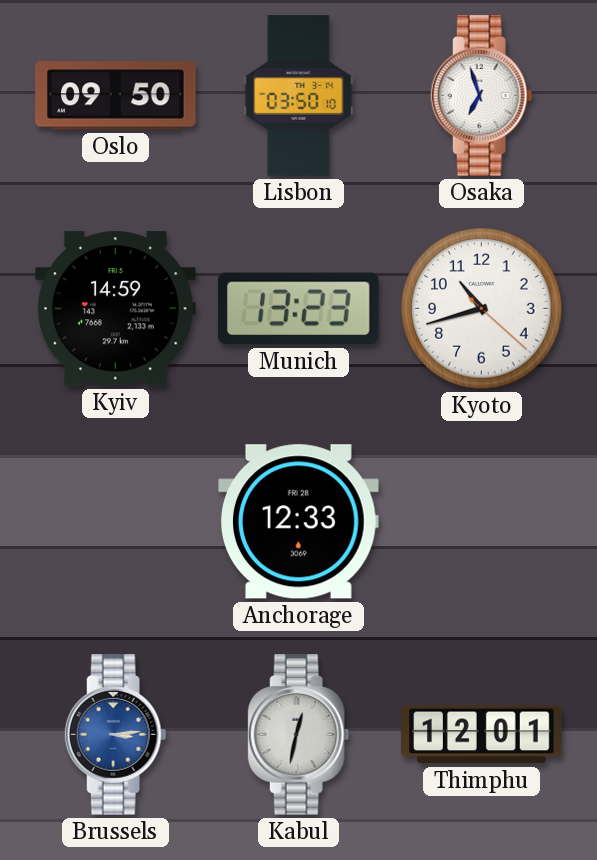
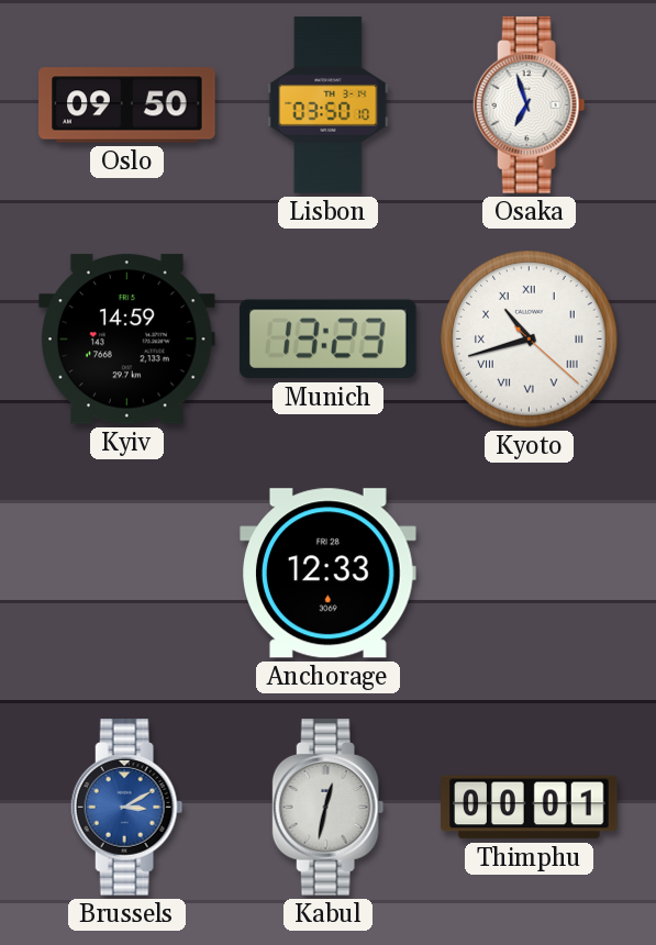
Kyoto numerals: Arabic -> Roman
Brussels: 3:14 -> 3:10
Thimphu: 12:01 -> 00:01
